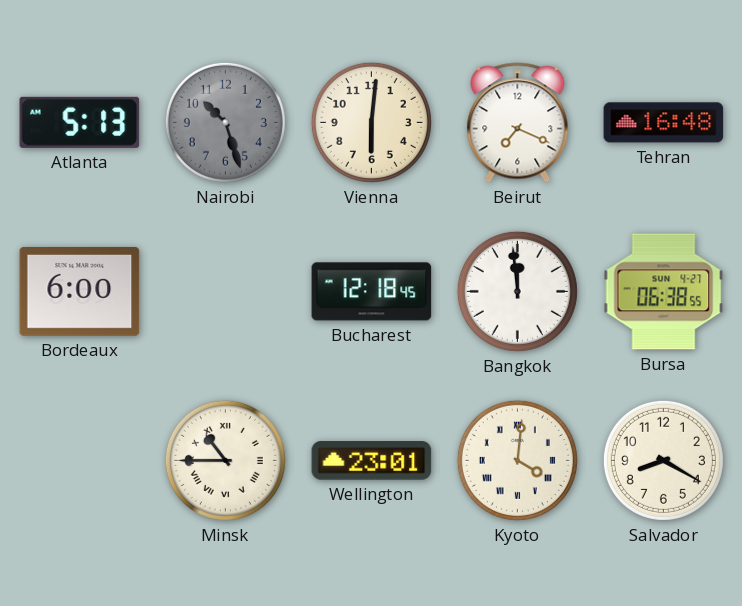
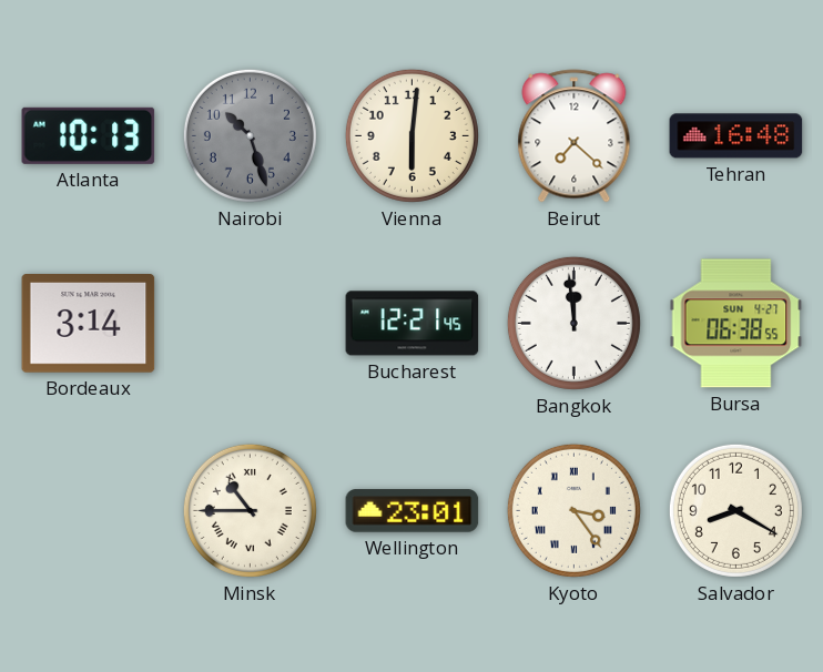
Atlanta: 5:13 -> 10:13
Beirut: 7:19 -> 7:22
Bordeaux: 6:00 -> 3:14
Bucharest: 12:18 -> 12:21
Kyoto: 4:01 -> 3:24
